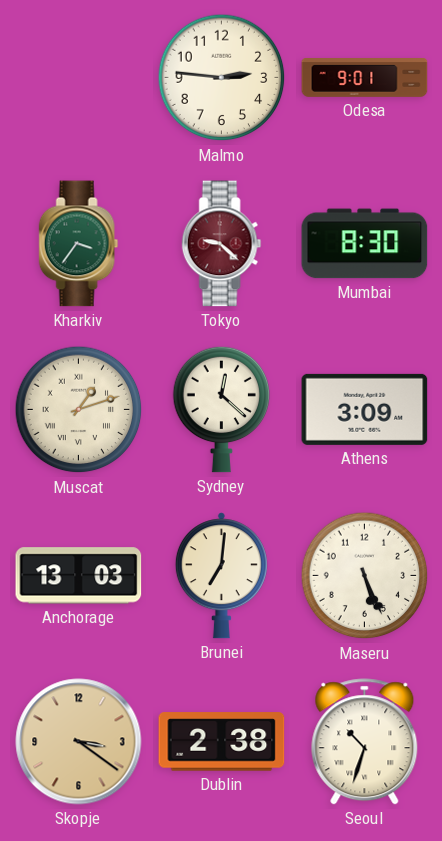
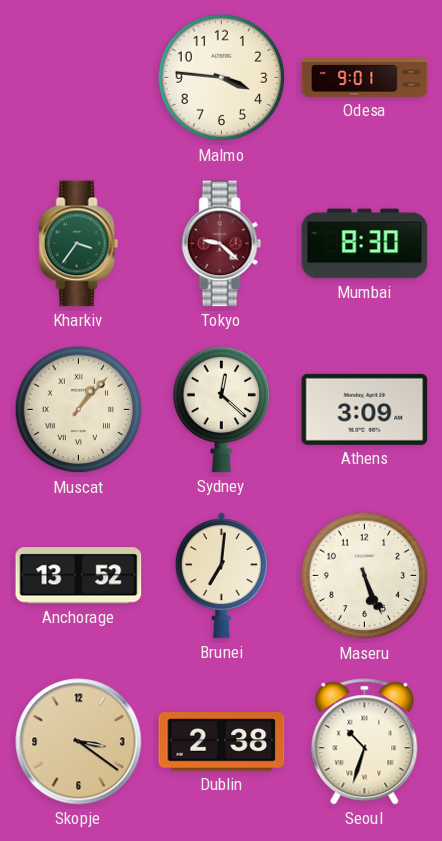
Malmo: 2:46 -> 3:46
Muscat: 1:12 -> 1:07
Anchorage: 13:03 -> 13:52
